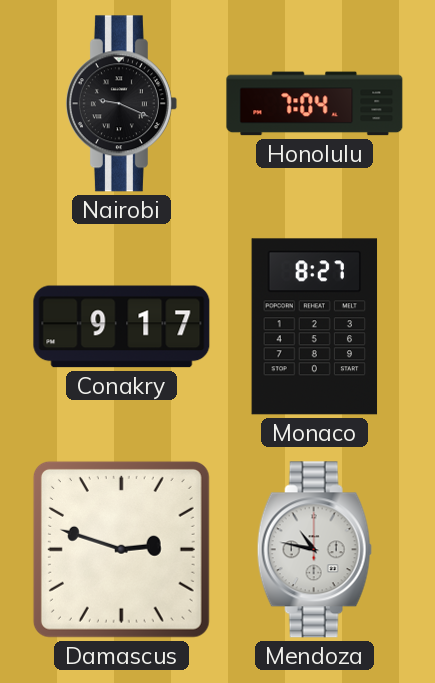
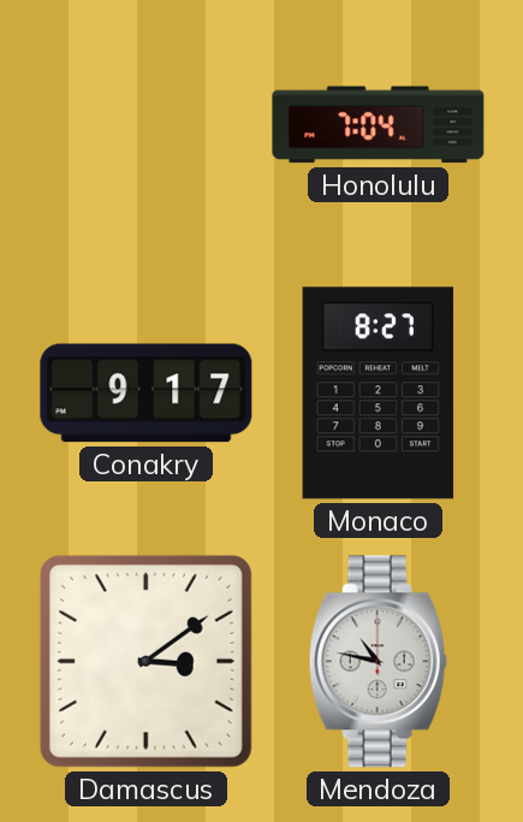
Nairobi: 9:19 -> none
Damascus: 2:48 -> 3:09
